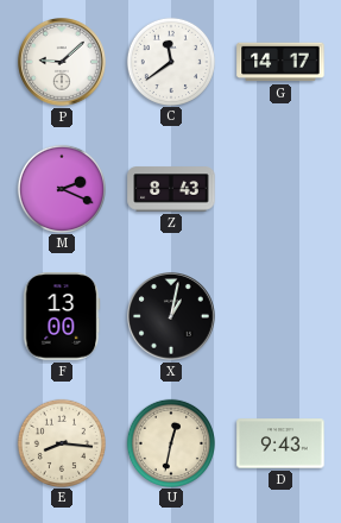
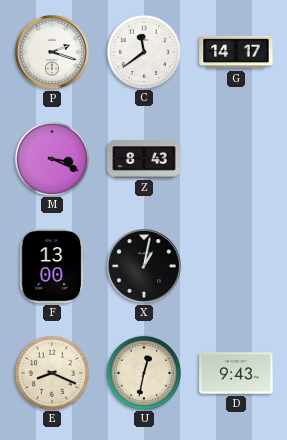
P: 9:08 -> 2:18
M: 2:19 -> 3:19
E: 8:16 -> 8:19
